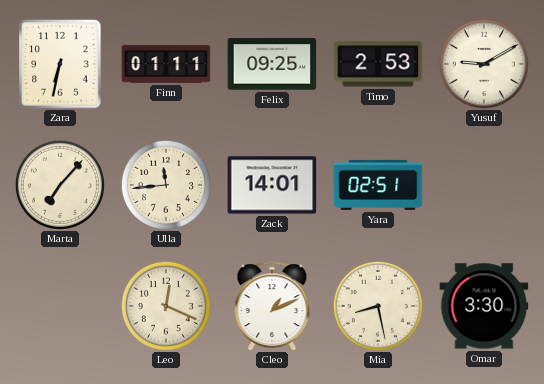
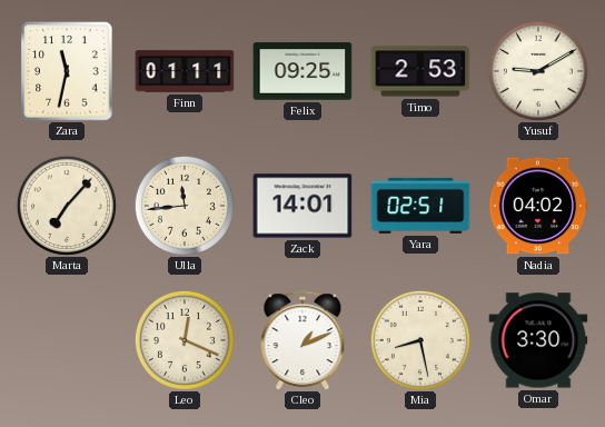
Zara: 6:32 -> 11:32
Nadia: none -> 04:02
